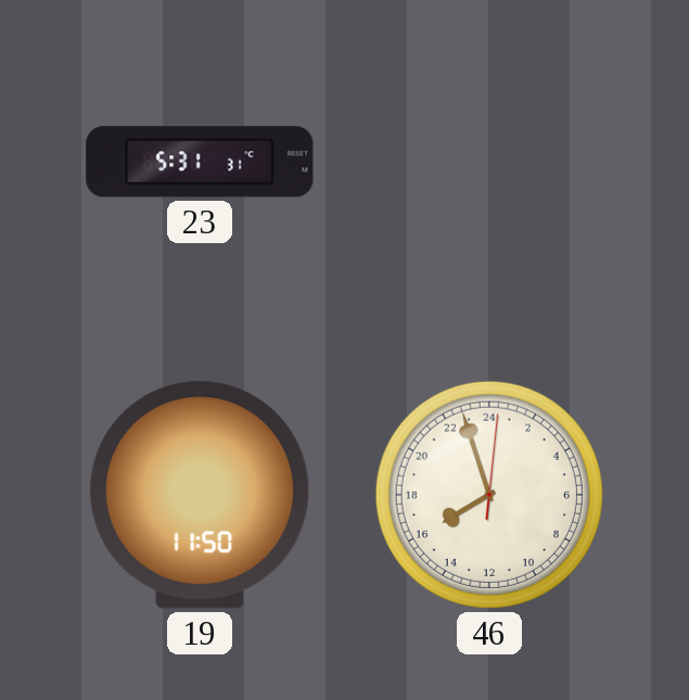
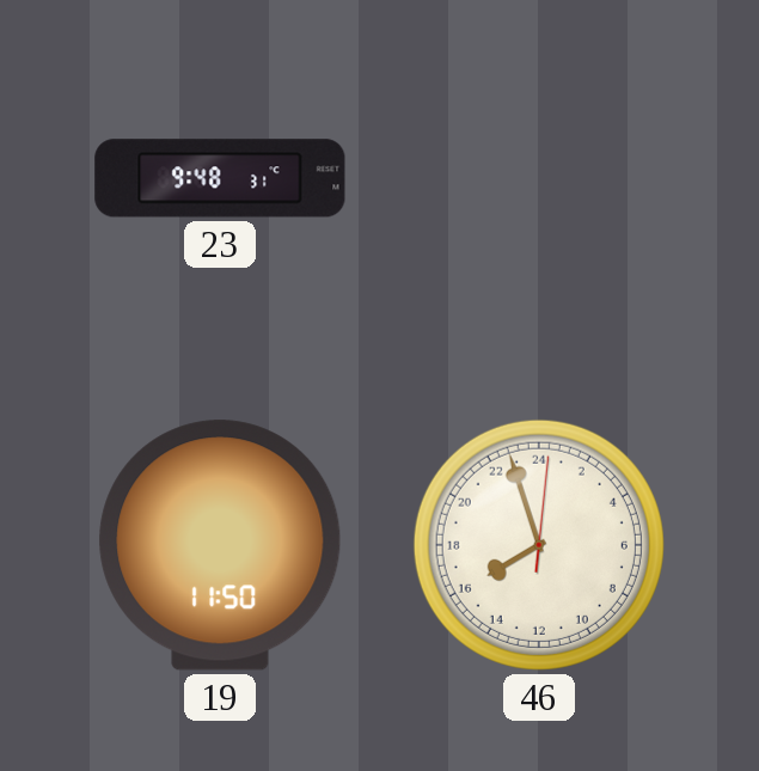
23: 5:31 -> 9:48
